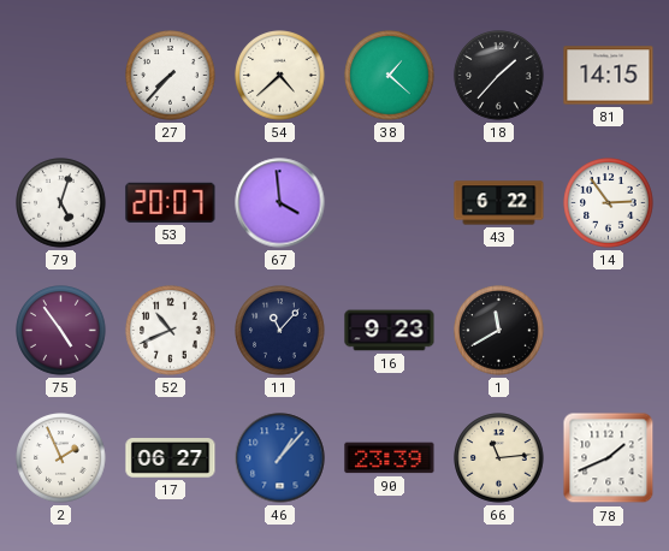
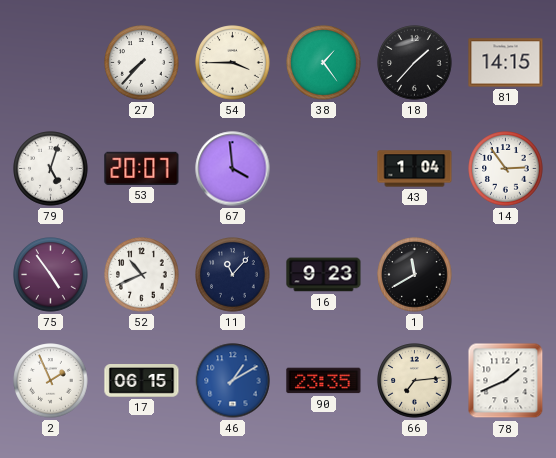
54: 4:38 -> 3:45
38: 1:22 -> 1:24
43: 6:22 -> 1:04
17: 06:27 -> 06:15
46: 1:07 -> 1:10
90: 23:39 -> 23:35
66: 11:14 -> 7:14
